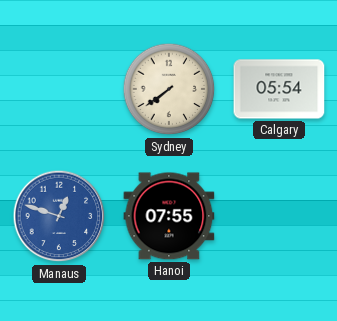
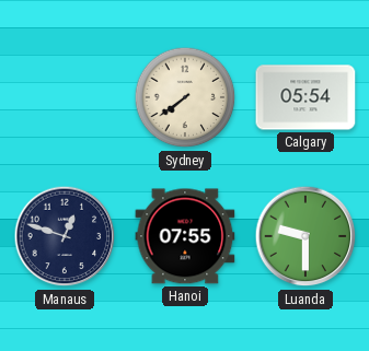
Manaus dial: blue -> navy
Luanda: none -> 9:30
